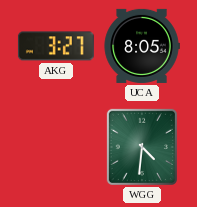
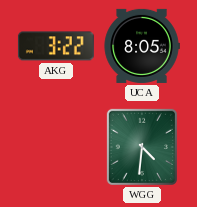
AKG: 3:27 -> 3:22
